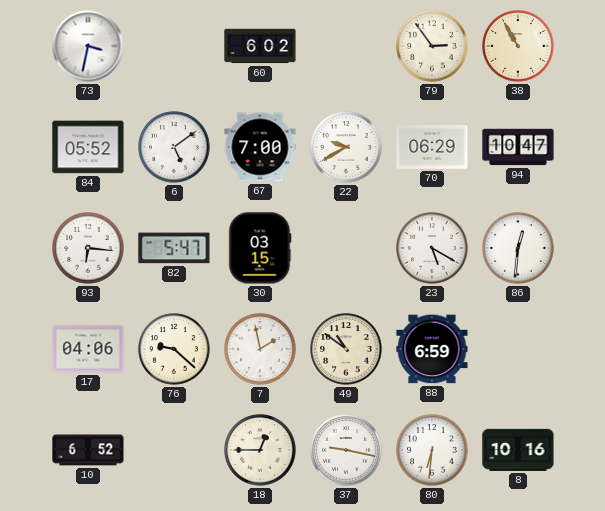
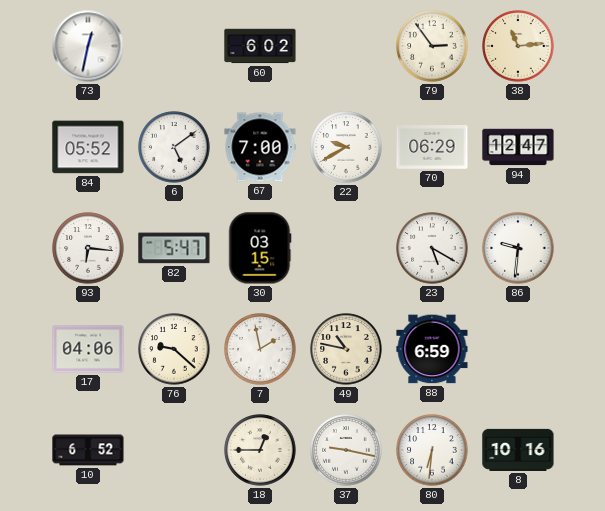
73: 3:32 -> 12:32
38: 10:55 -> 11:14
94: 10:47 -> 12:47
86: 12:31 -> 9:31
49: 10:51 -> 10:47
